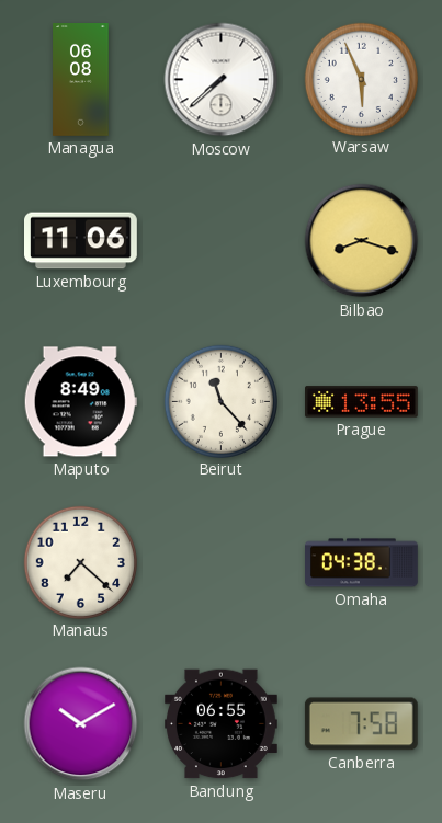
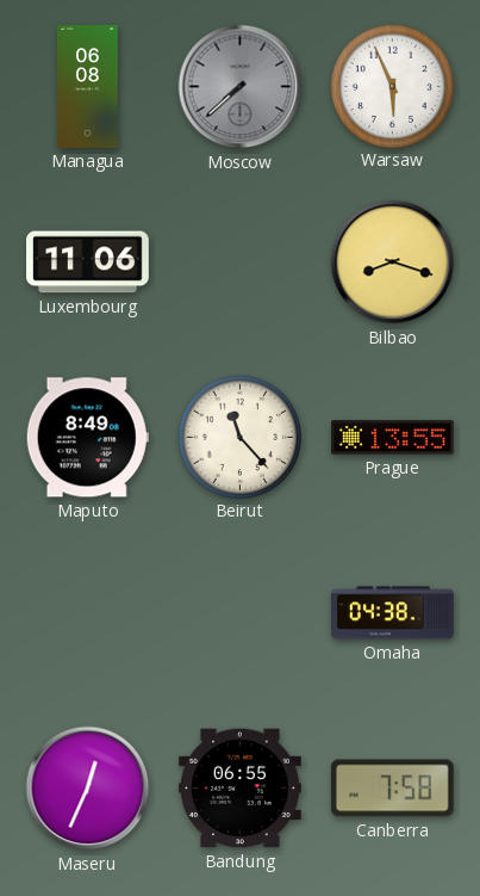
Moscow dial: white -> grey
Manaus: 7:22 -> none
Maseru: 10:10 -> 12:34
